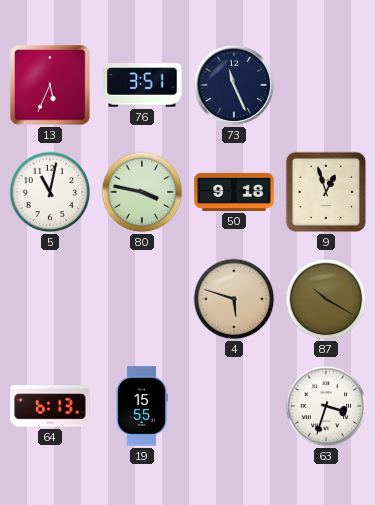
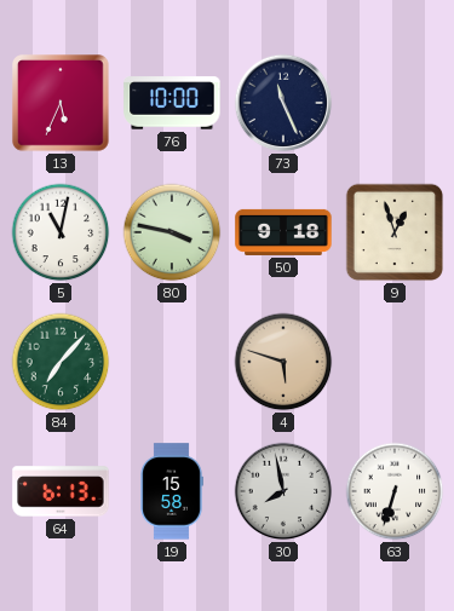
76: 3:51 -> 10:00
84: none -> 7:07
87: 10:20 -> none
19: 15:55 -> 15:58
30: none -> 7:58
63: 3:33 -> 6:33
